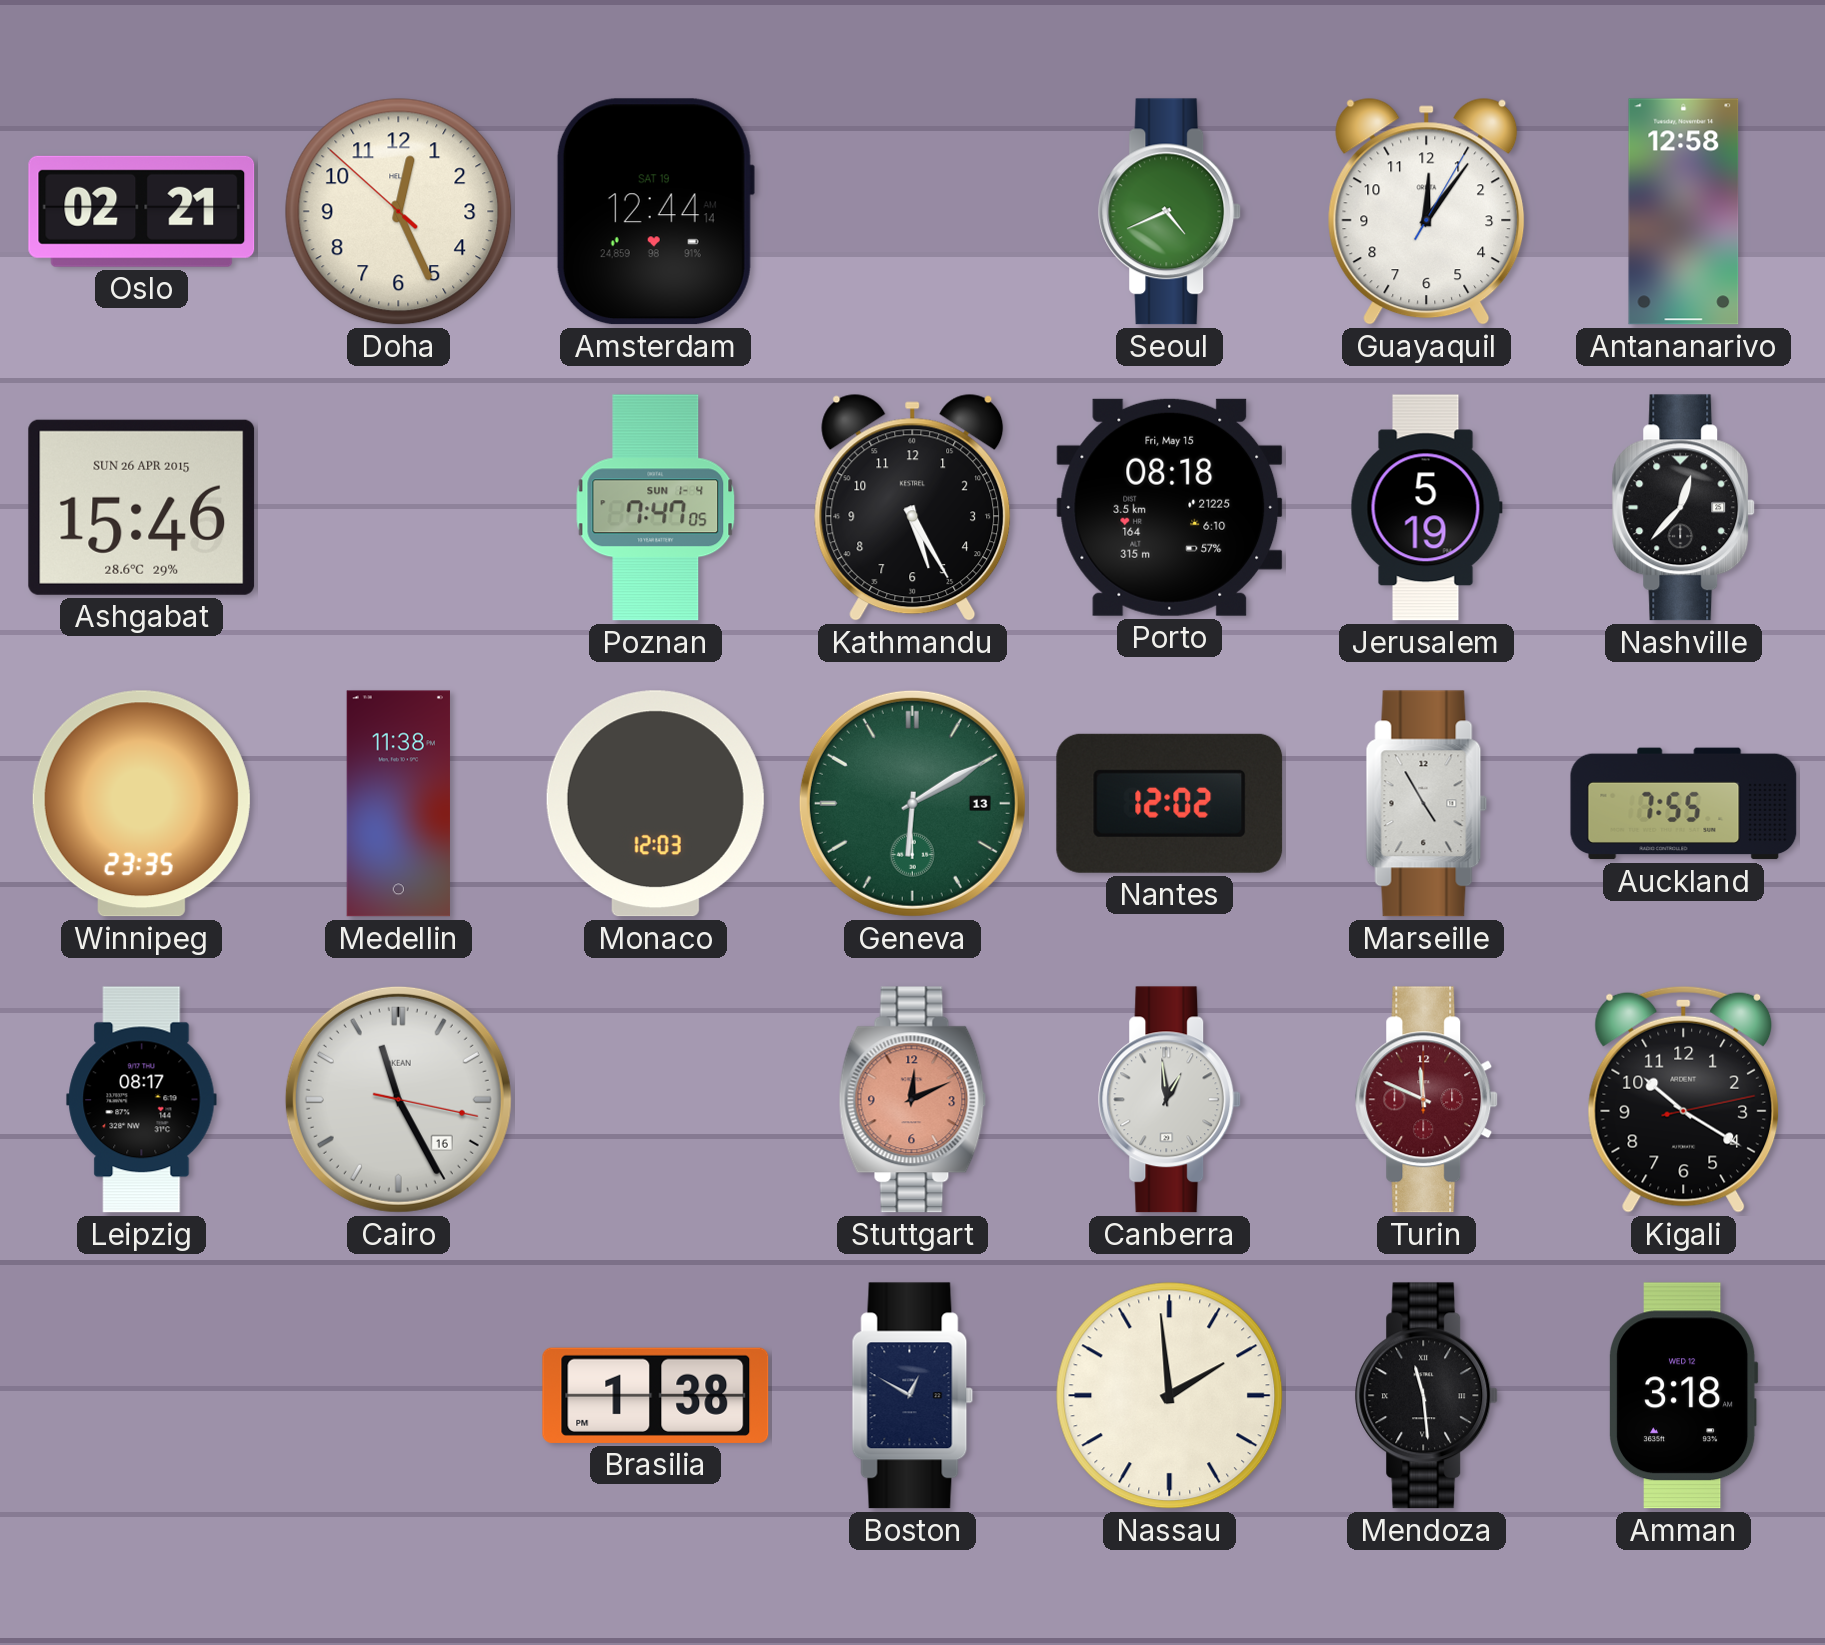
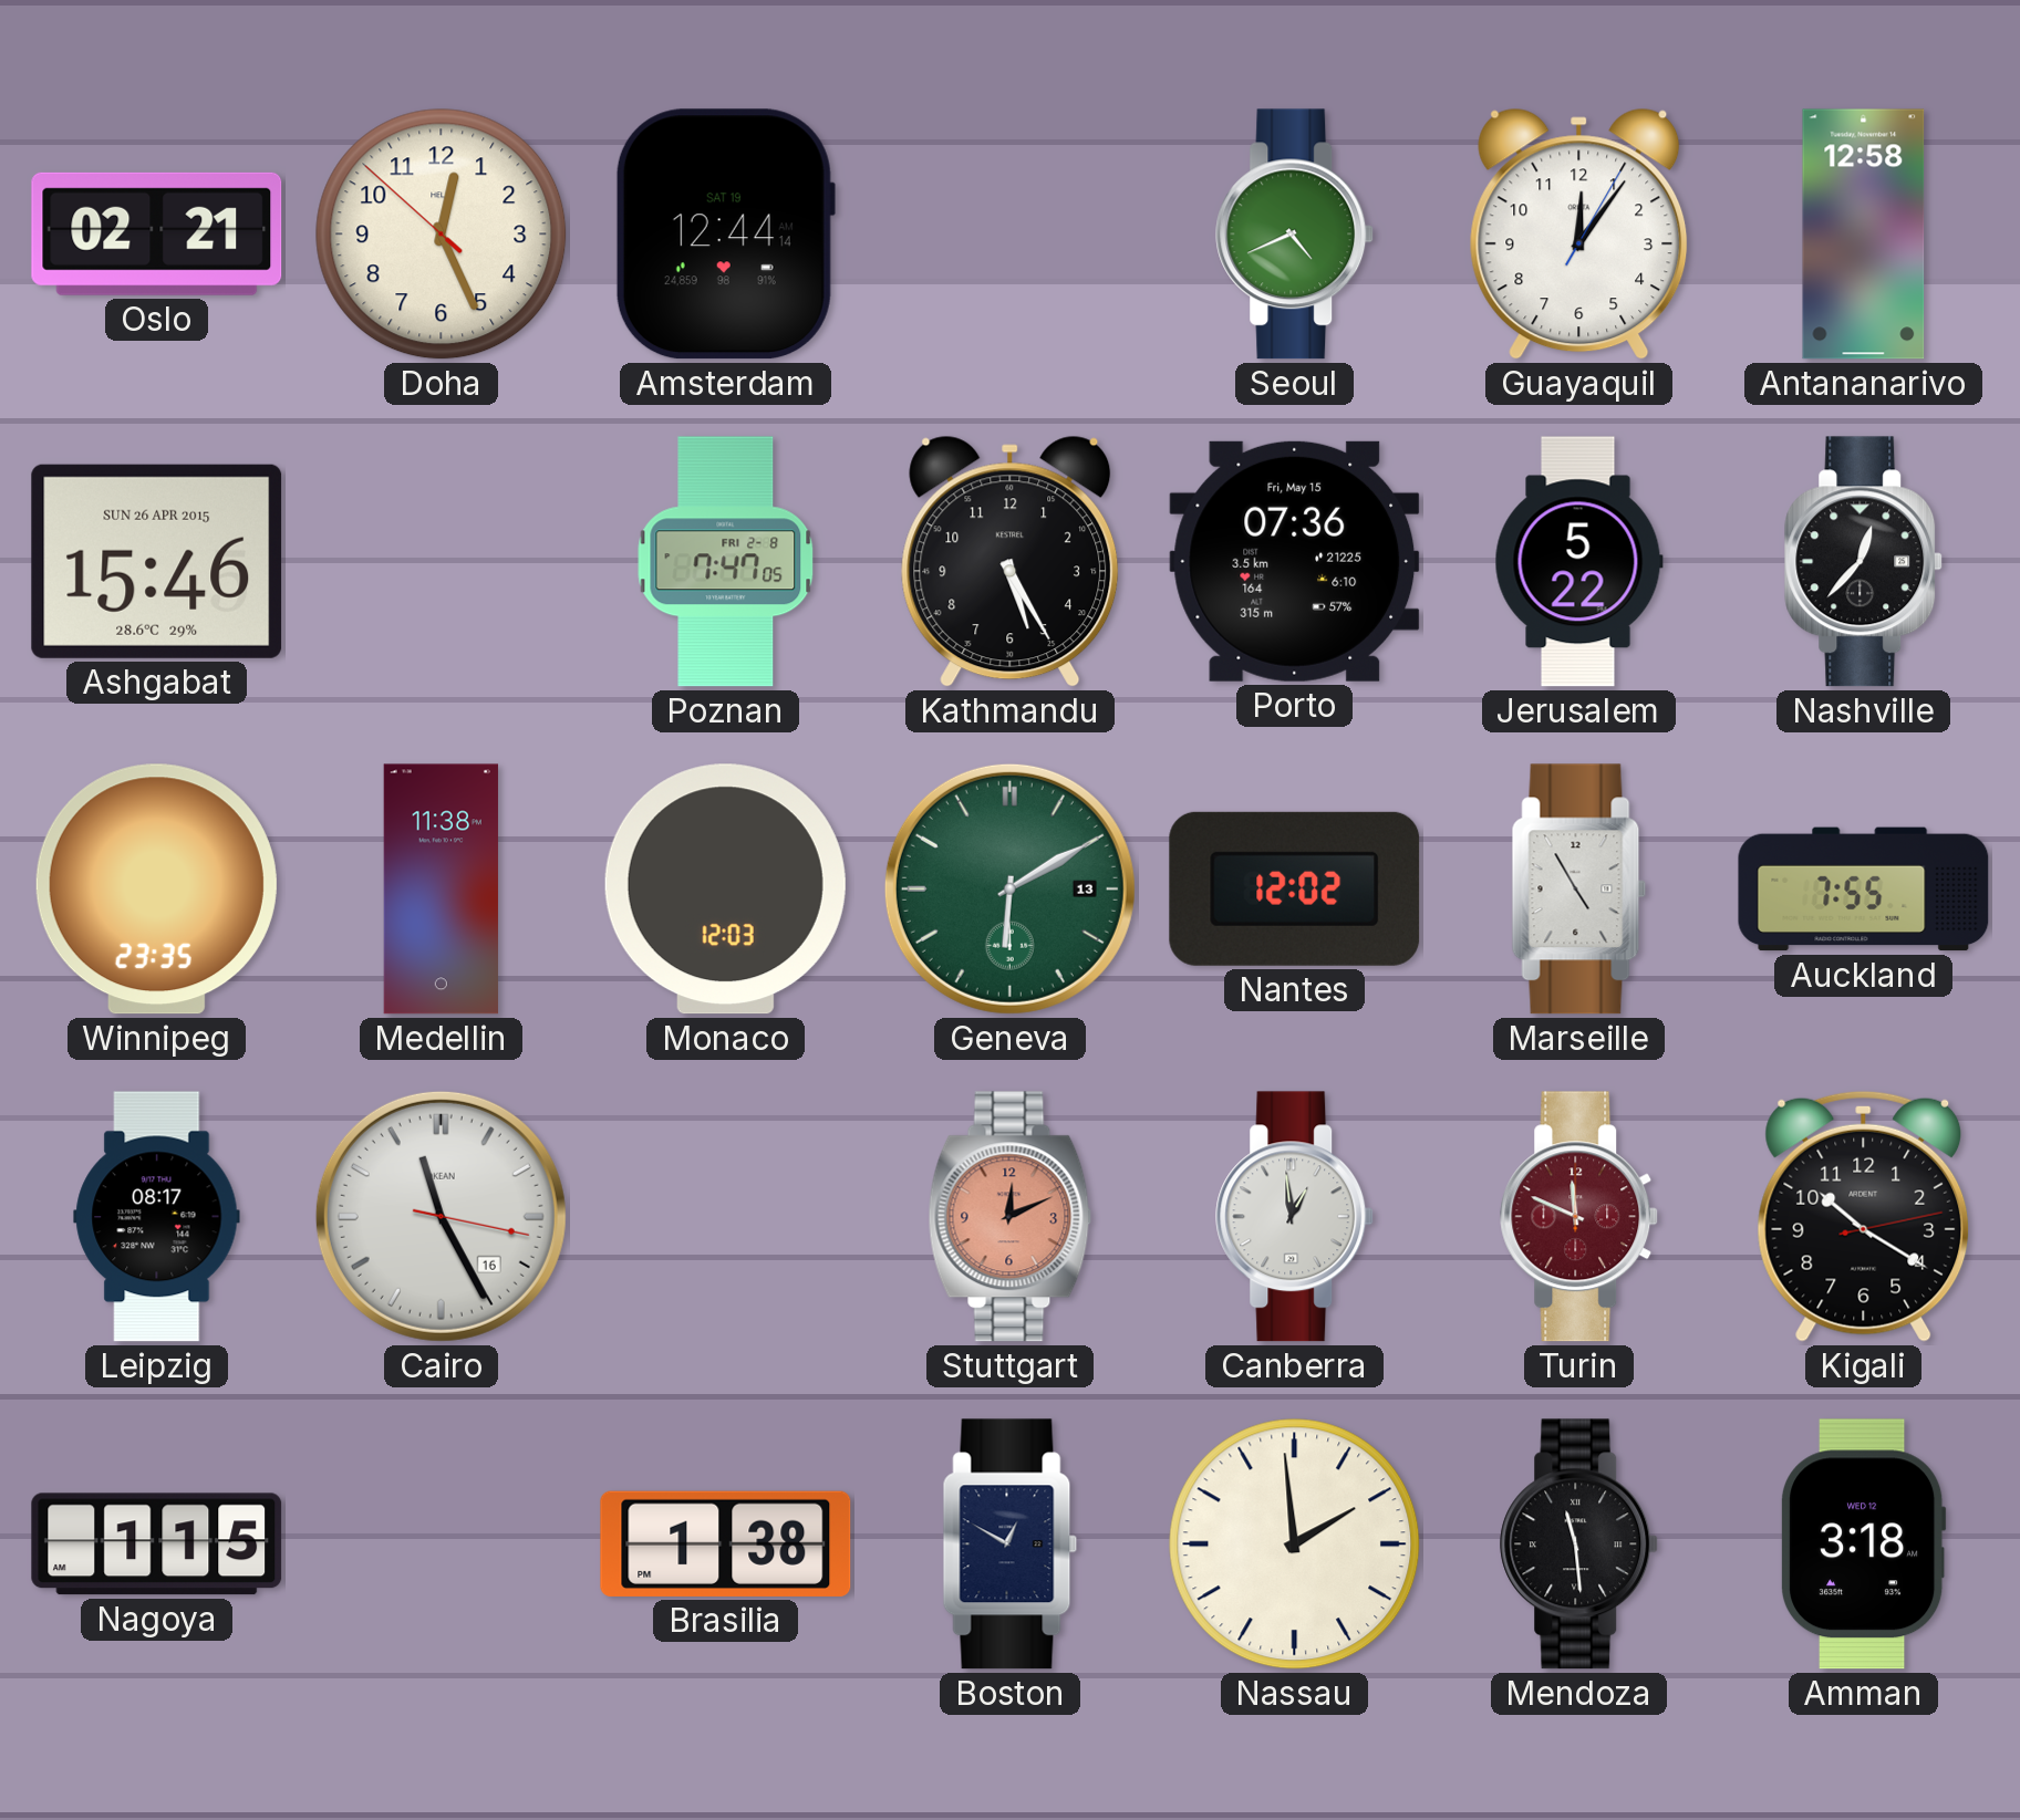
Poznan date: SUN 1-4 -> FRI 2-8
Porto: 08:18 -> 07:36
Jerusalem: 5:19 -> 5:22
Nagoya: none -> 1:15
